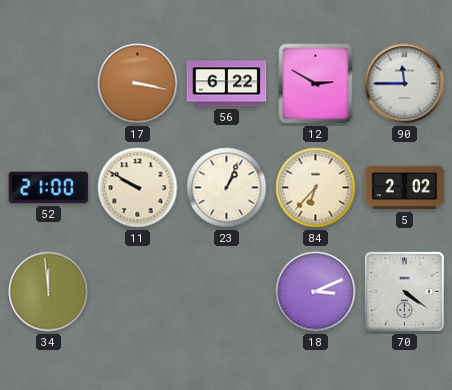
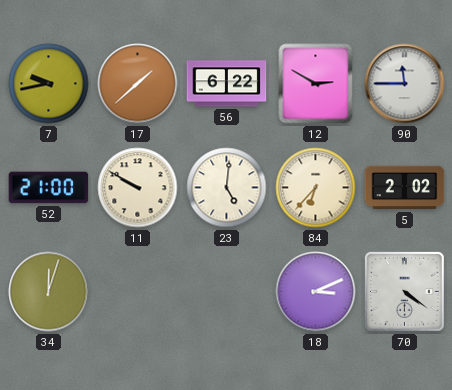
7: none -> 9:43
17: 3:17 -> 1:38
23: 1:04 -> 5:01
34: 11:59 -> 12:03
